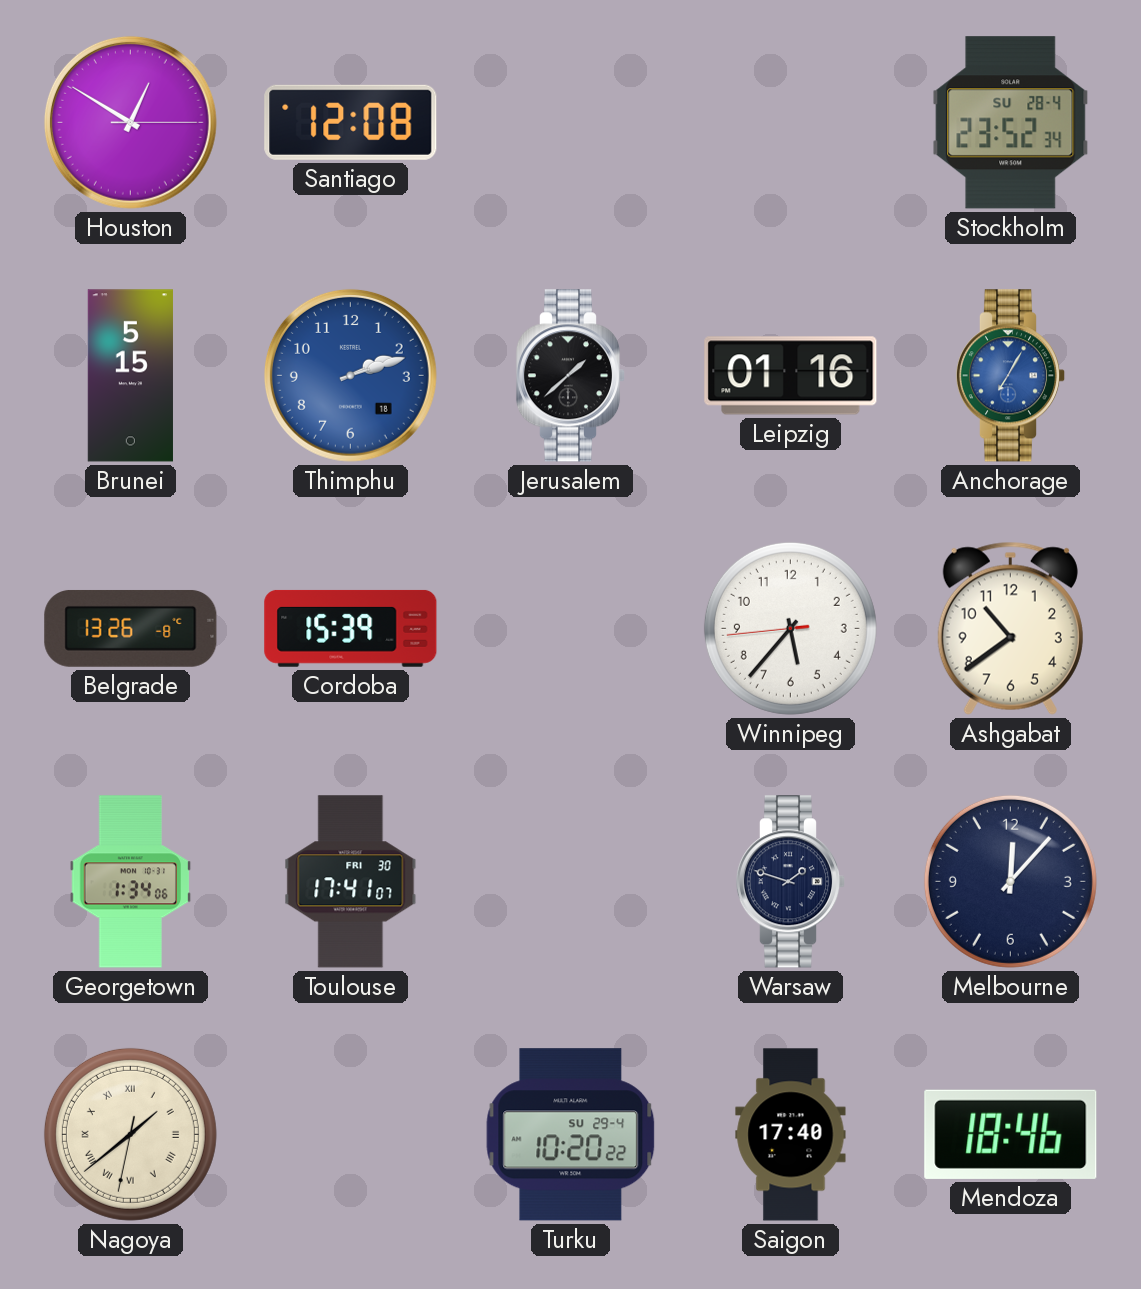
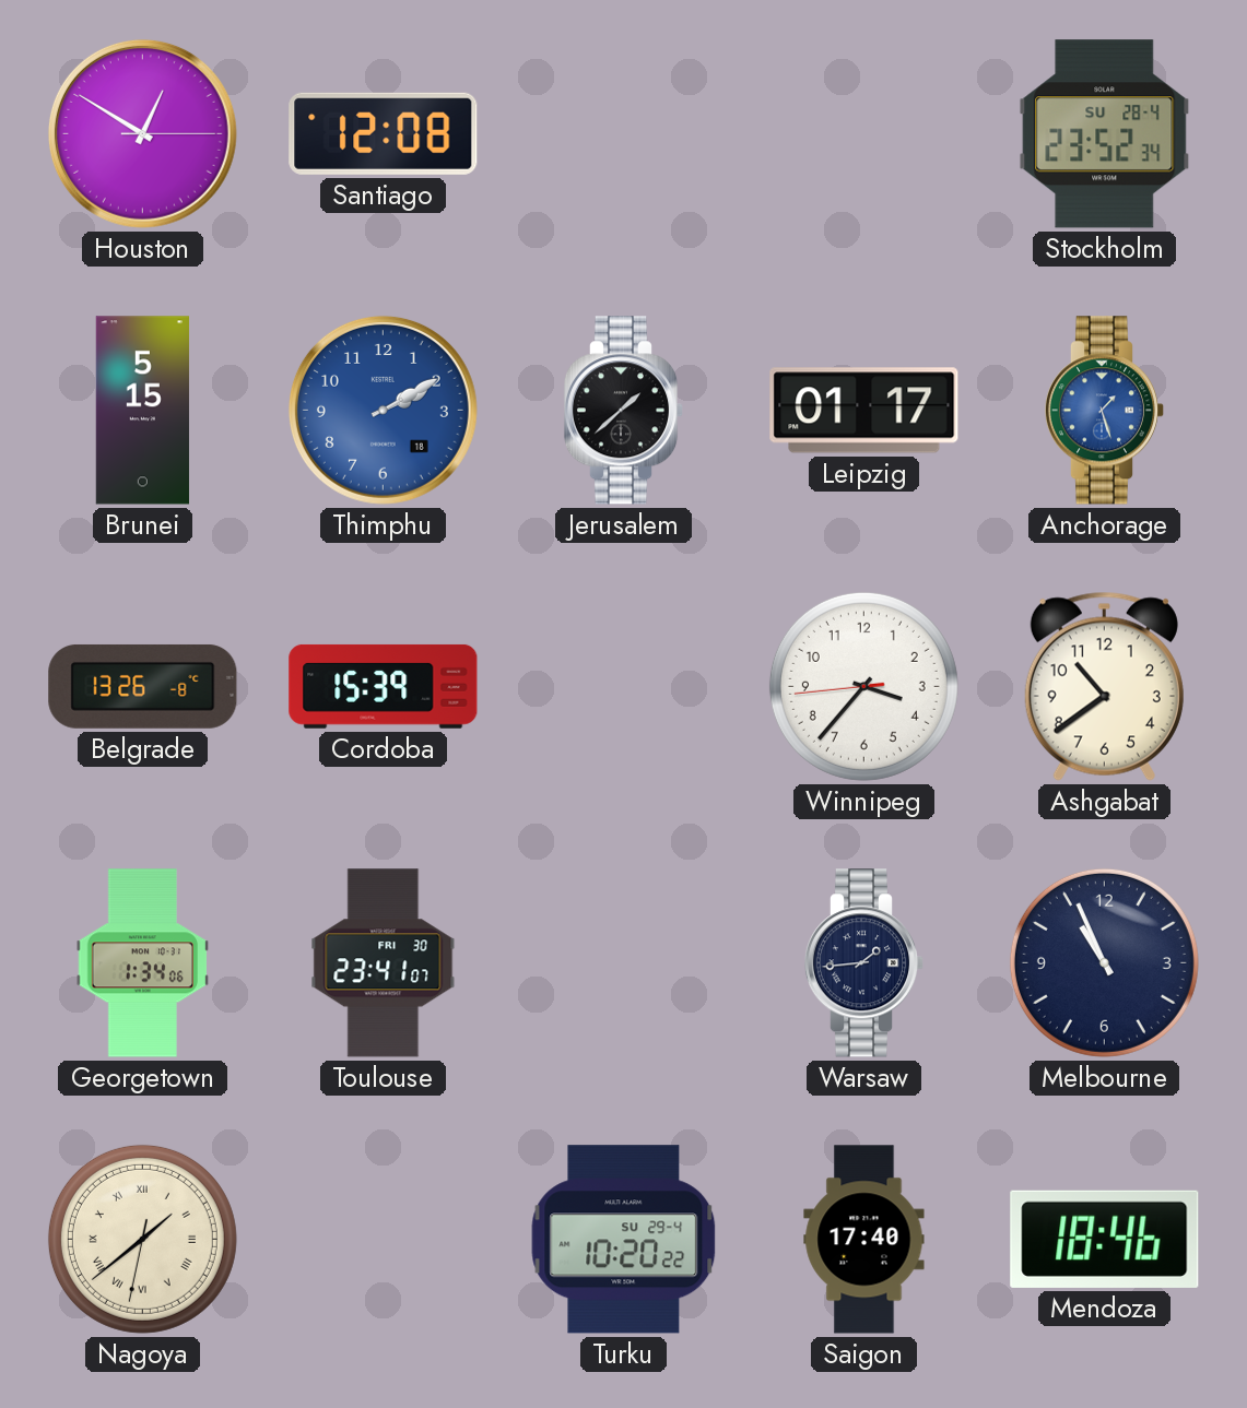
Thimphu: 2:12 -> 2:10
Leipzig: 01:16 -> 01:17
Anchorage: 7:05 -> 1:27
Winnipeg: 5:36 -> 3:36
Toulouse: 17:41 -> 23:41
Warsaw: 1:48 -> 1:44
Melbourne: 12:07 -> 10:56
